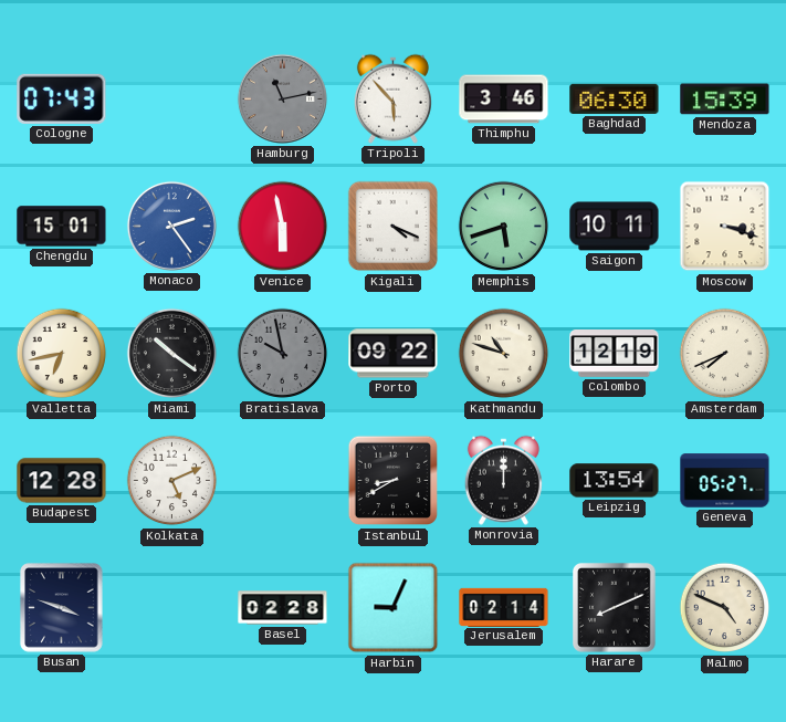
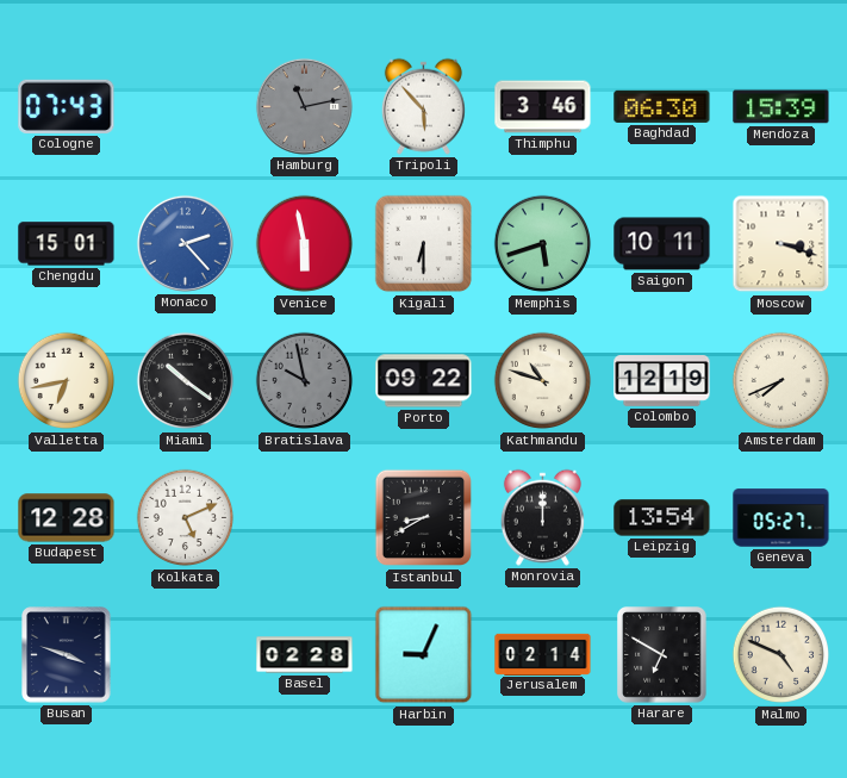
Monaco: 2:24 -> 2:23
Kigali: 4:19 -> 6:30
Harare: 8:11 -> 6:50
